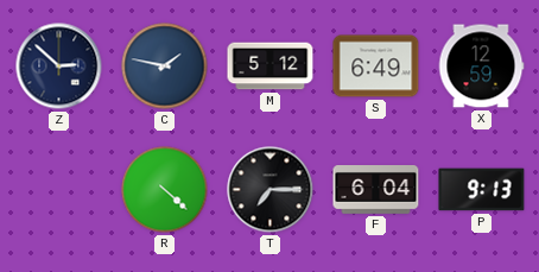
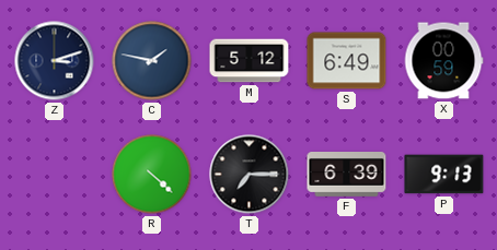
Z: 2:52 -> 3:12
X: 12:59 -> 00:59
F: 6:04 -> 6:39
